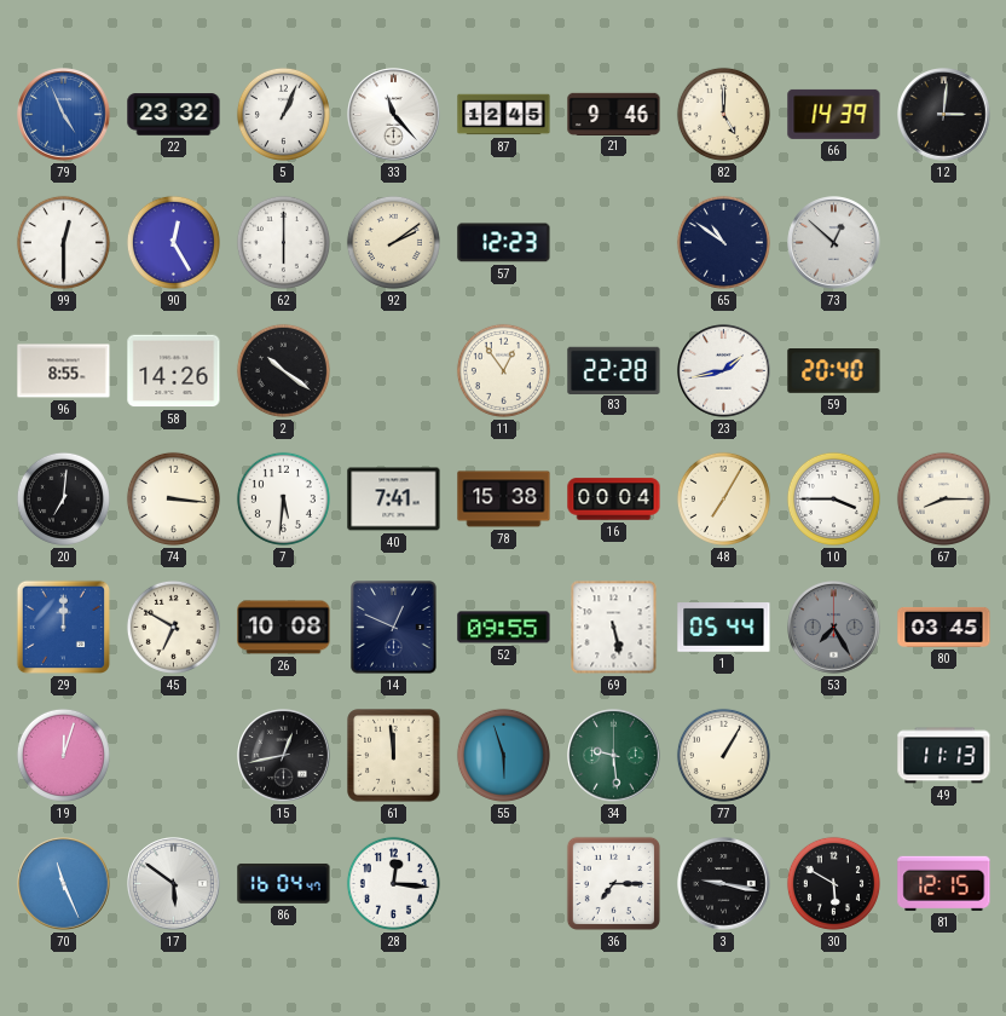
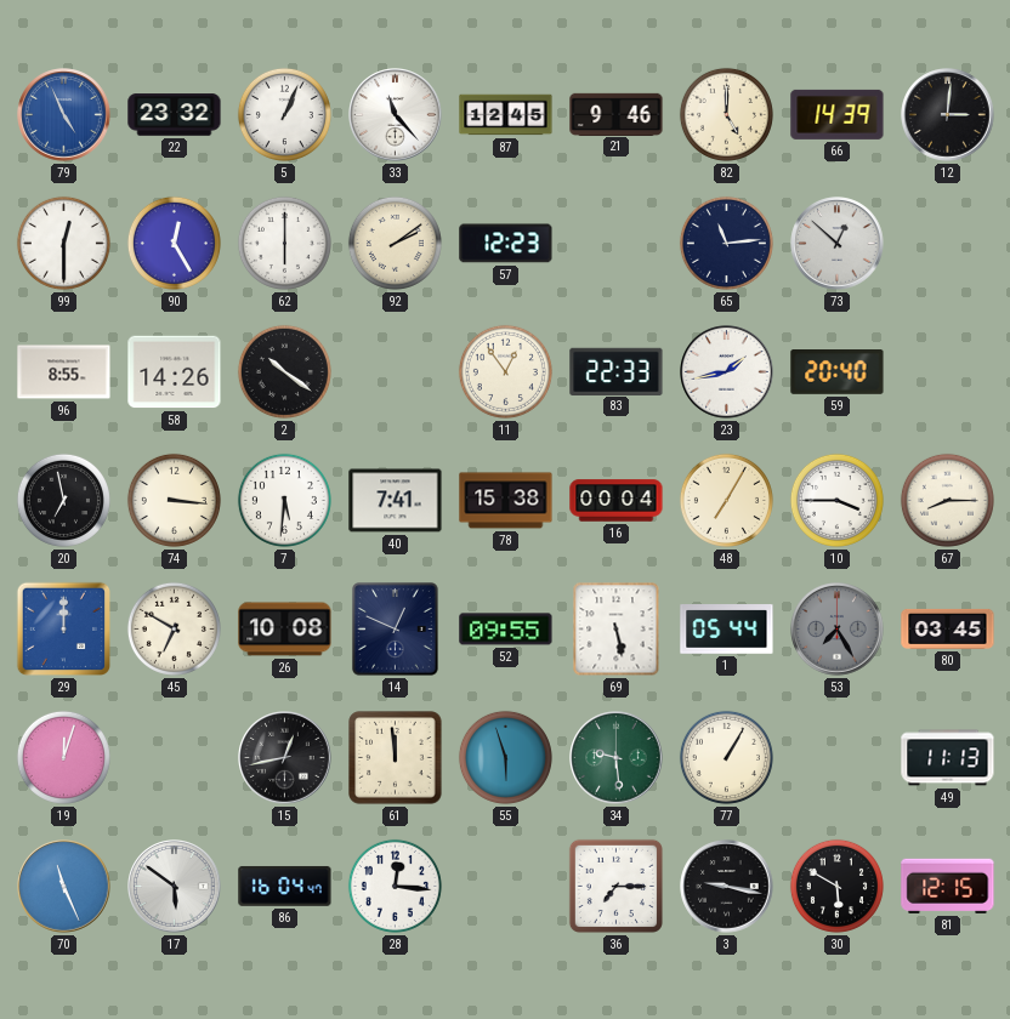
65: 10:51 -> 11:14
83: 22:28 -> 22:33
20: 7:01 -> 6:58
